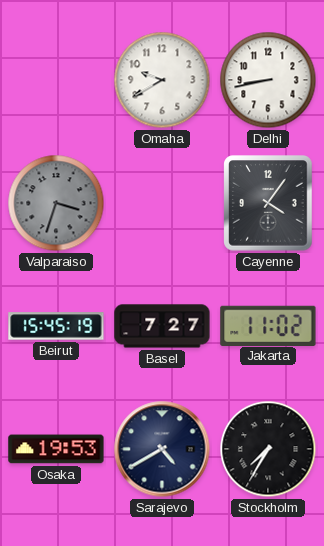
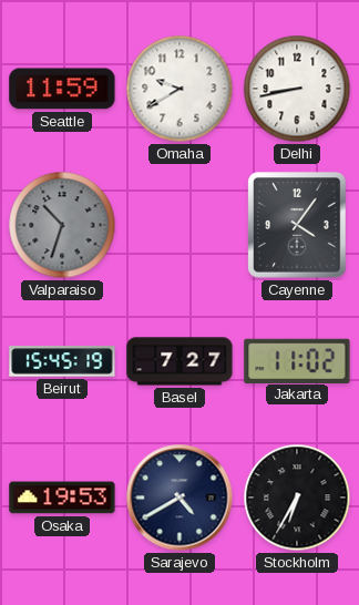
Seattle: none -> 11:59
Valparaiso: 3:33 -> 10:33
Stockholm: 7:35 -> 6:35
